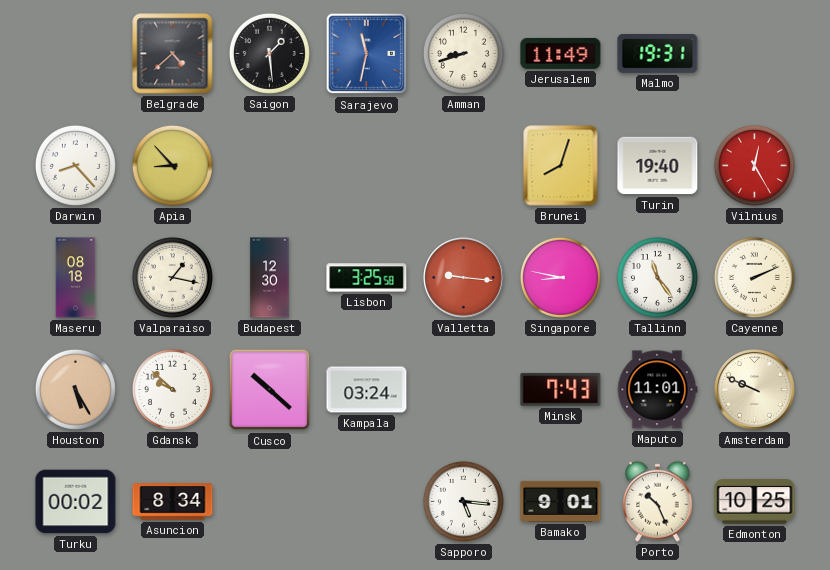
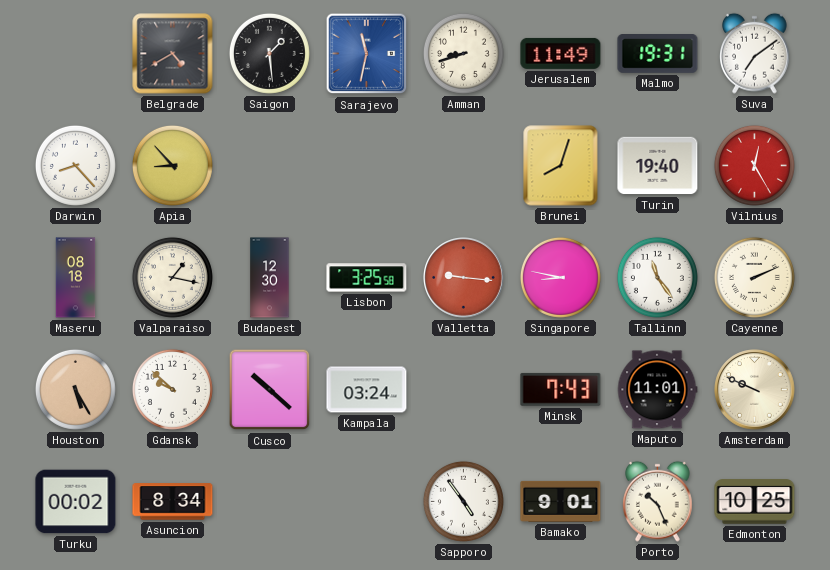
Belgrade: 4:38 -> 4:40
Suva: none -> 7:09
Sapporo: 5:16 -> 4:54
